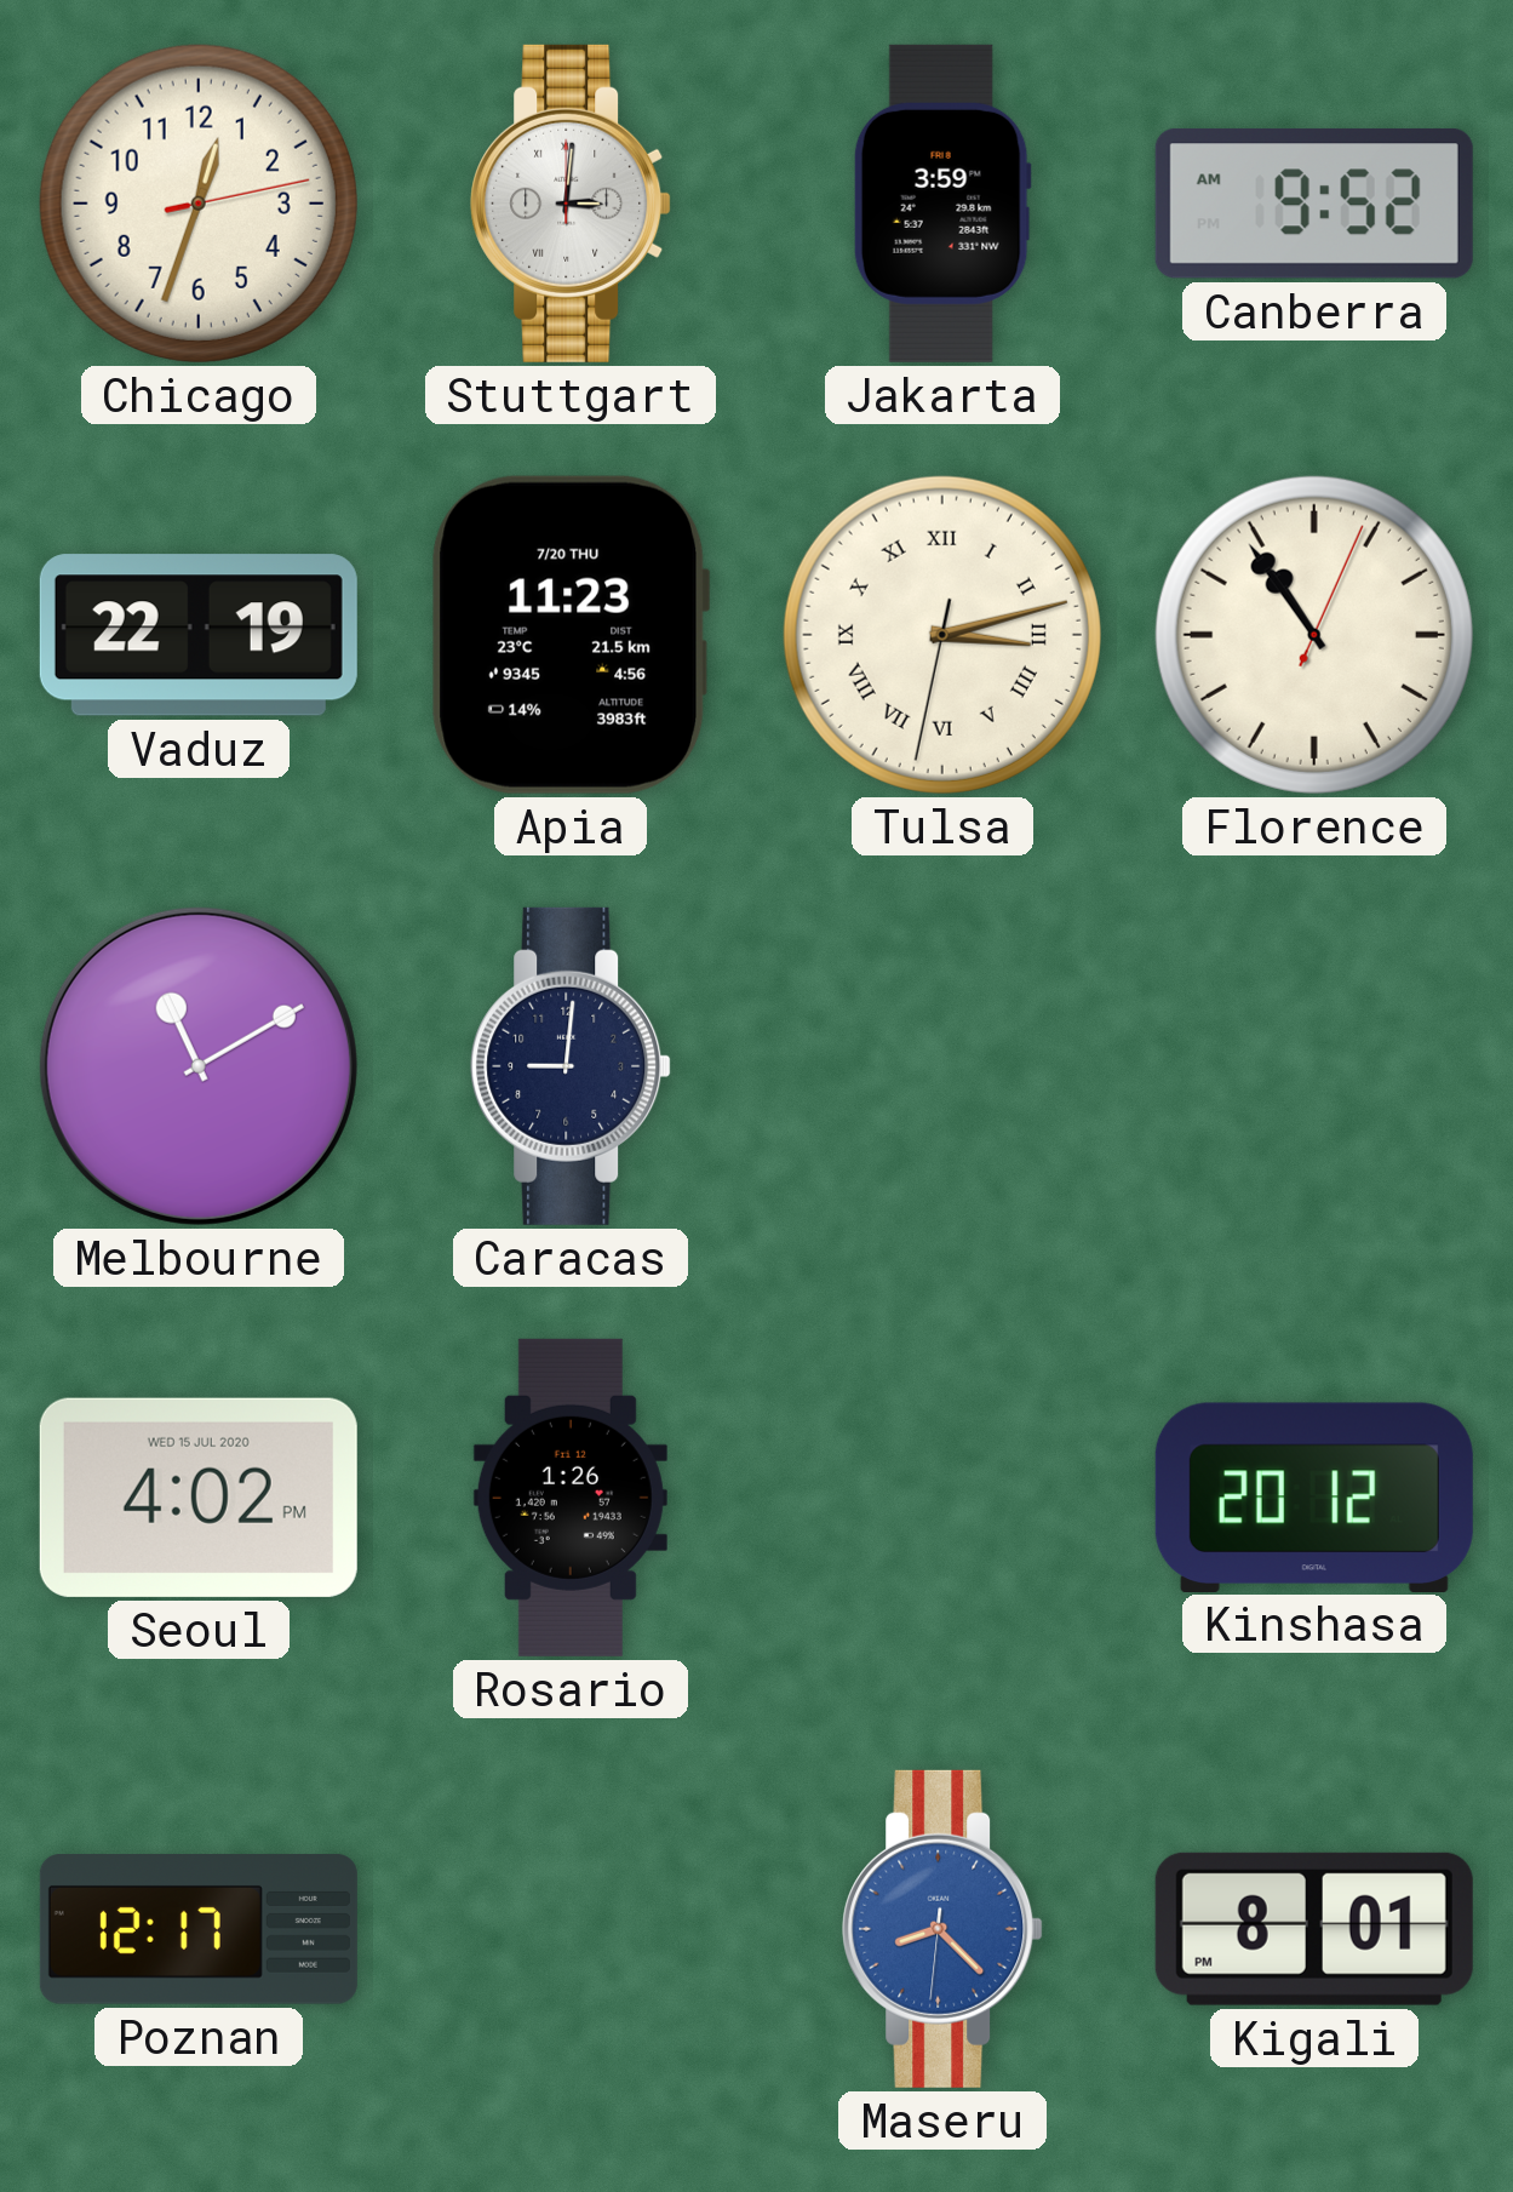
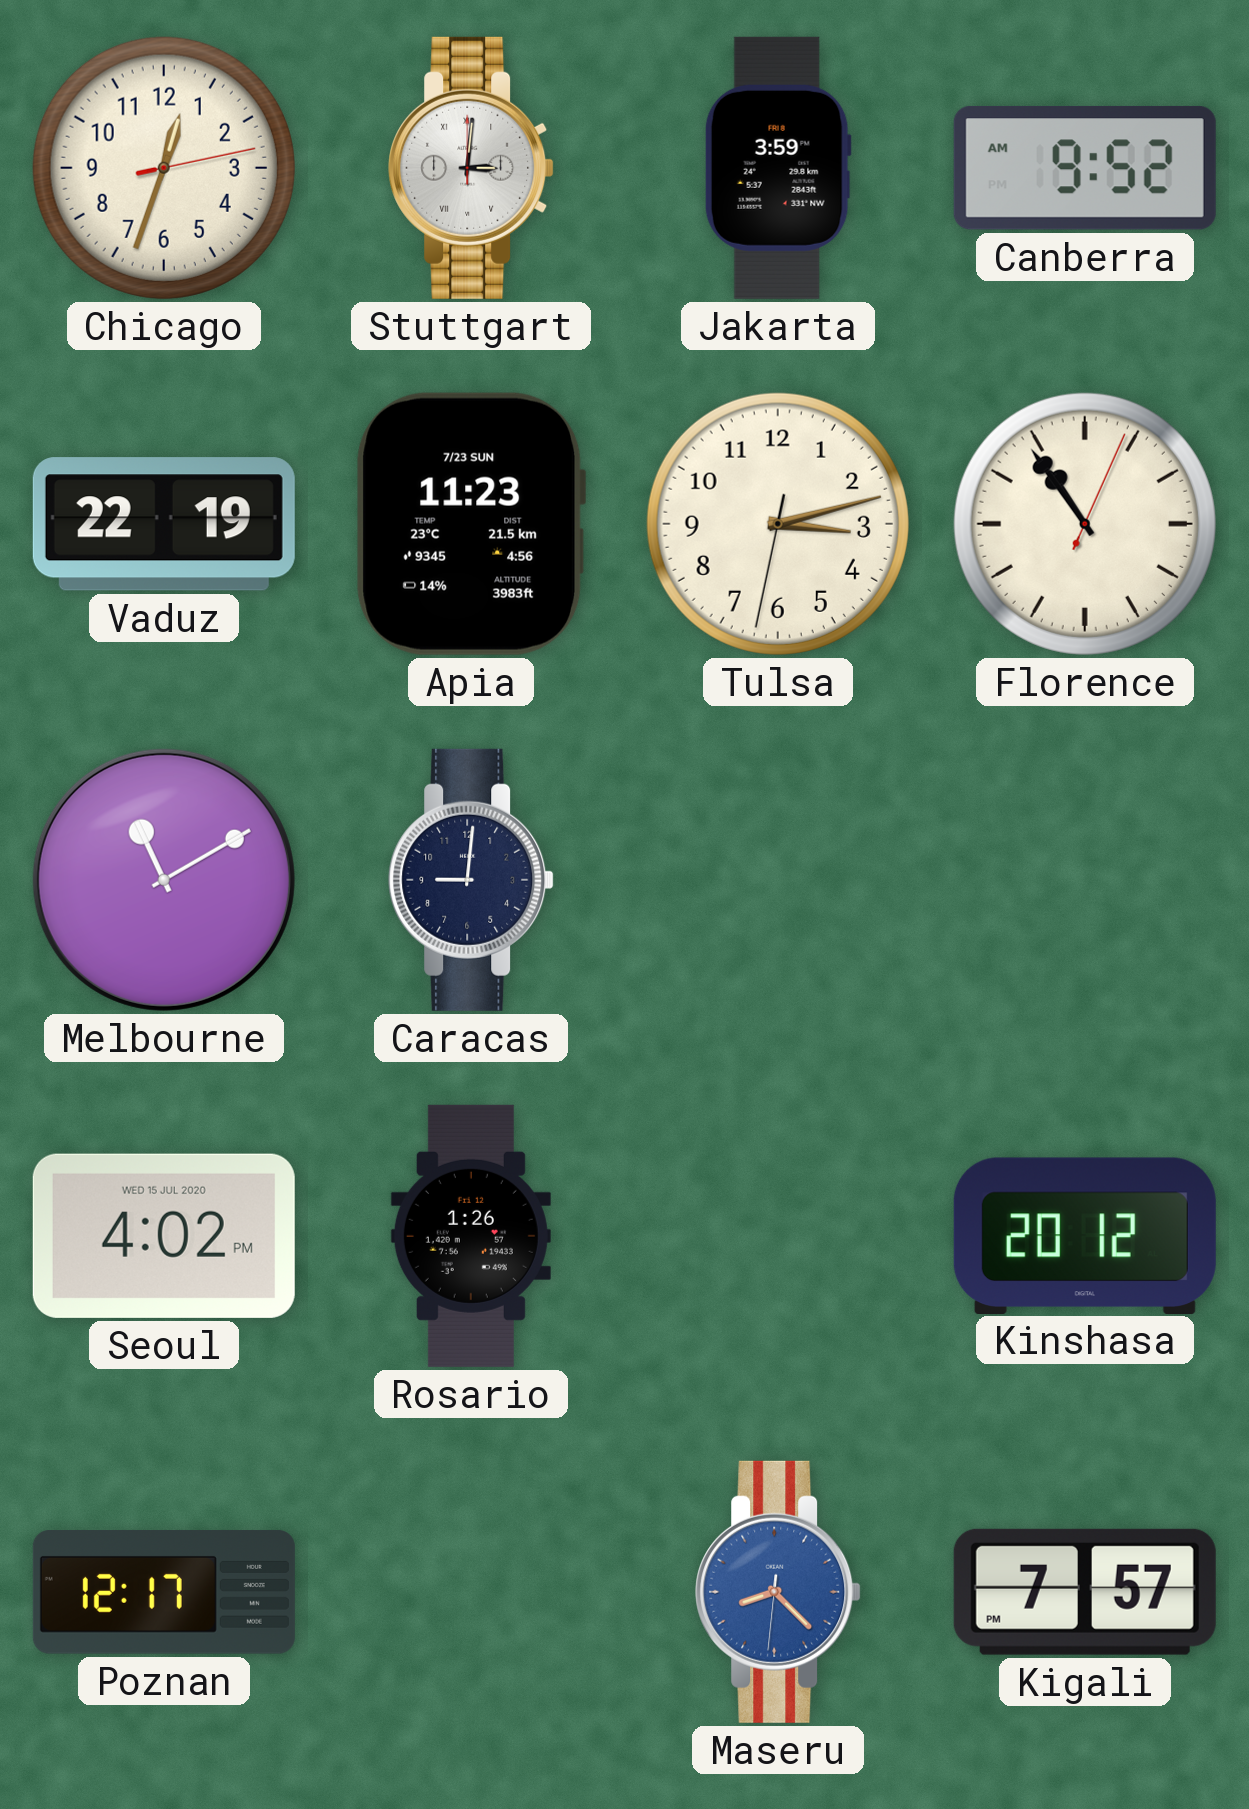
Apia date: 7/20 THU -> 7/23 SUN
Tulsa numerals: Roman -> Arabic
Kigali: 8:01 -> 7:57
